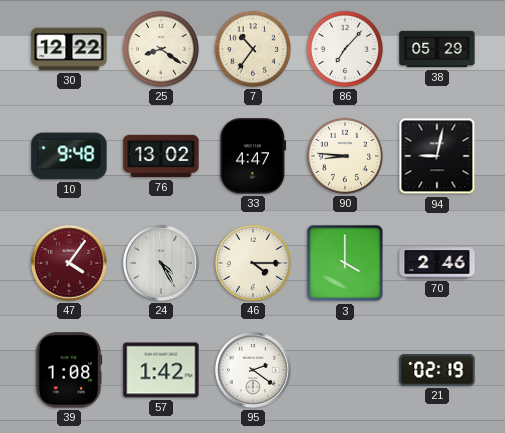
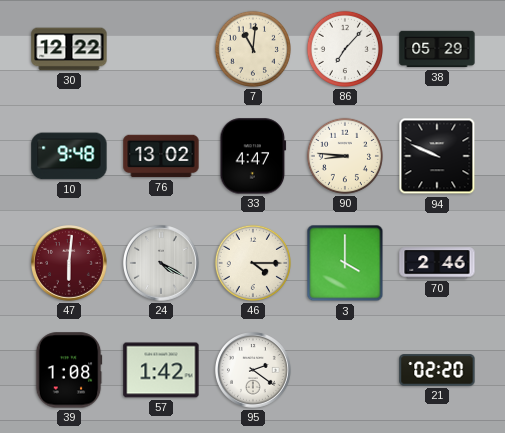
25: 8:21 -> none
7: 10:36 -> 11:01
94: 9:02 -> 9:49
47: 4:06 -> 6:01
24: 4:25 -> 4:20
21: 02:19 -> 02:20
